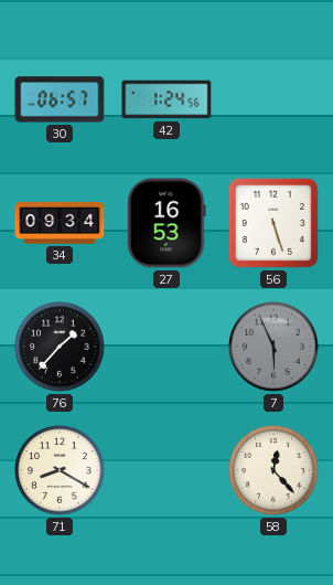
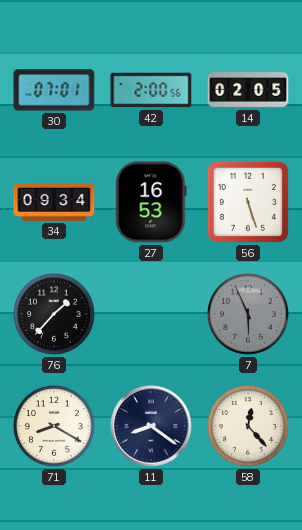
30: 06:57 -> 07:01
42: 1:24 -> 2:00
14: none -> 02:05
11: none -> 8:21
